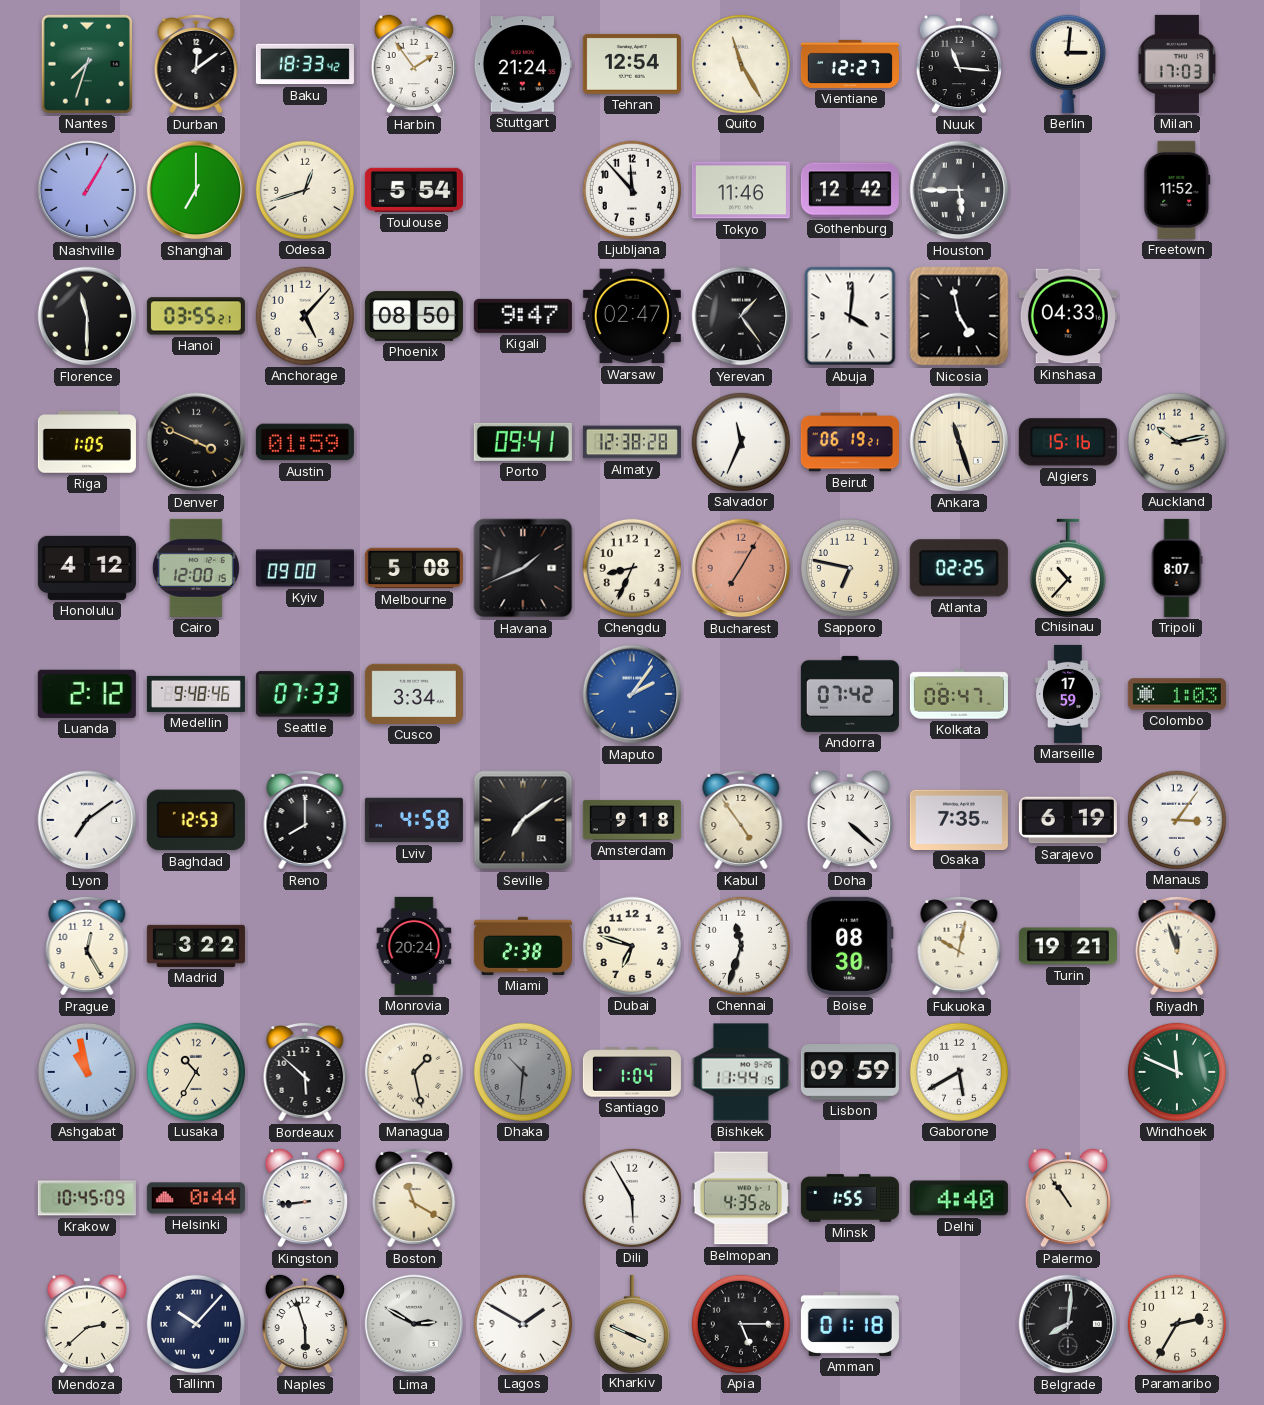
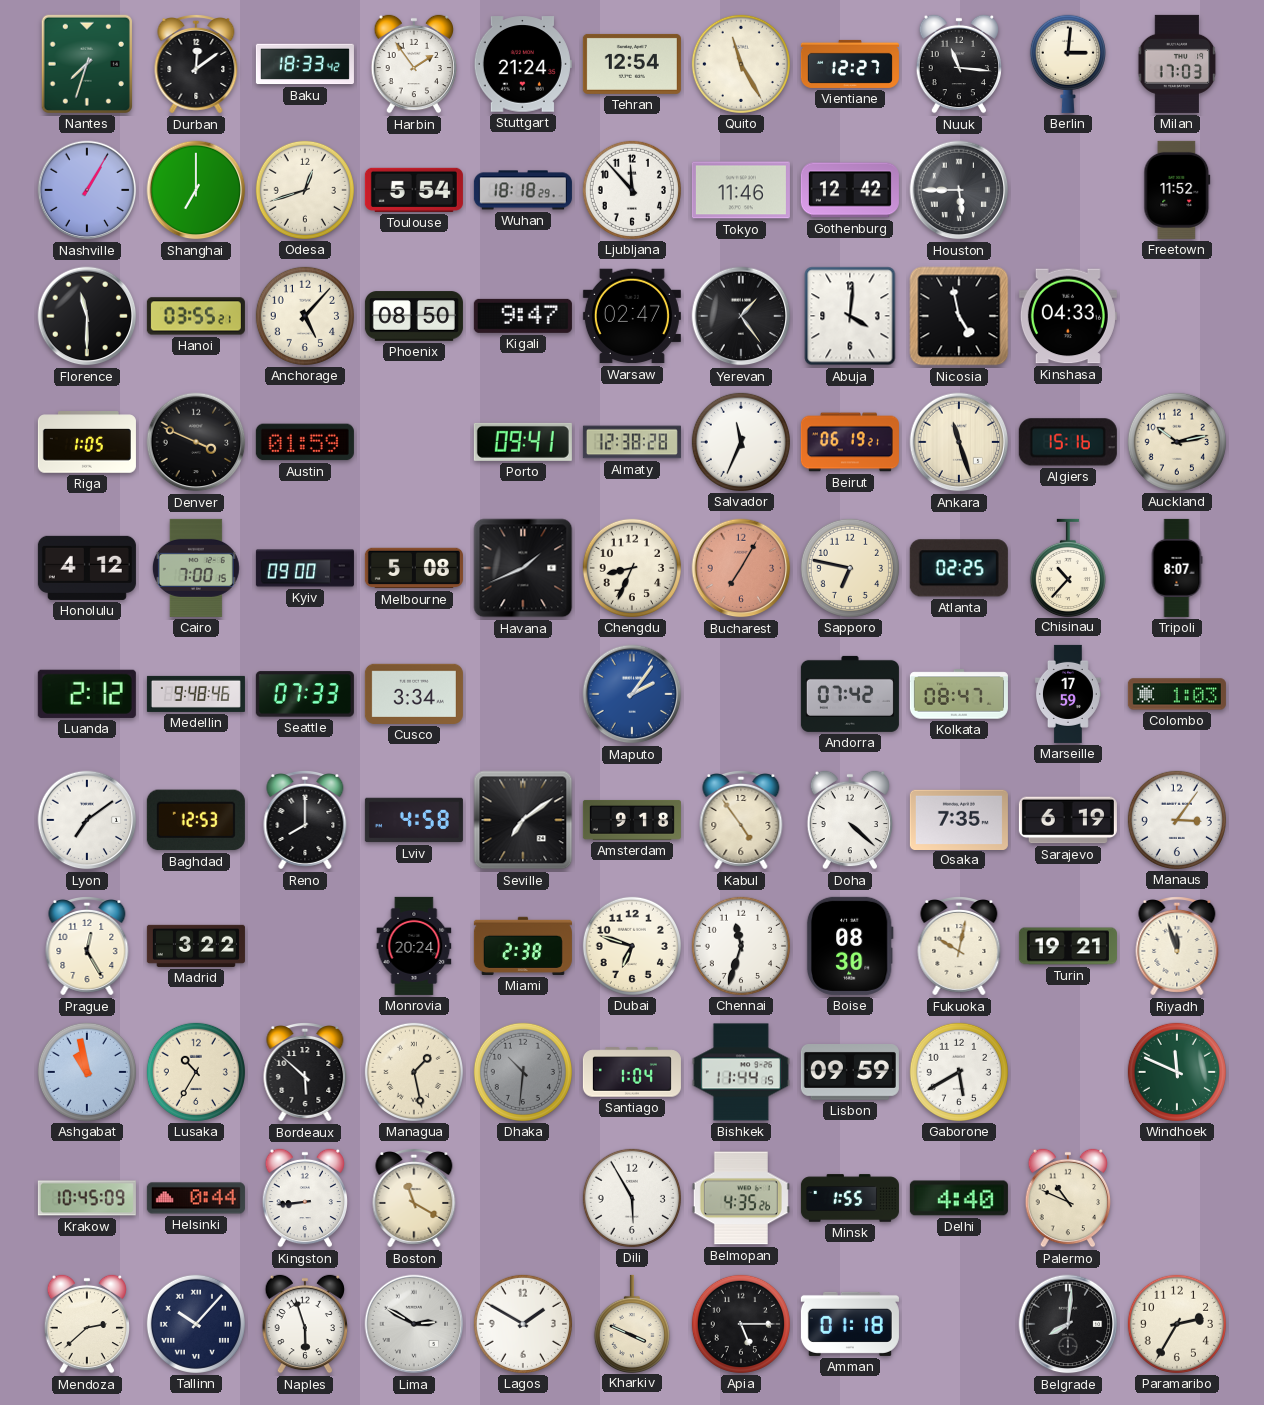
Wuhan: none -> 18:18
Cairo: 12:00 -> 7:00
Palermo: 10:54 -> 10:49
